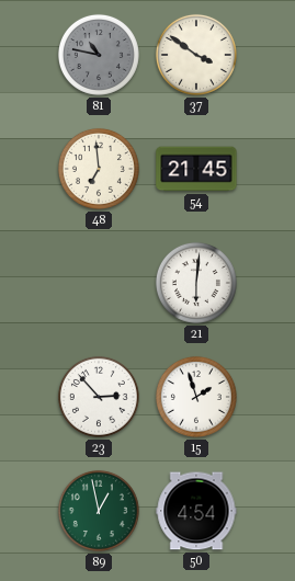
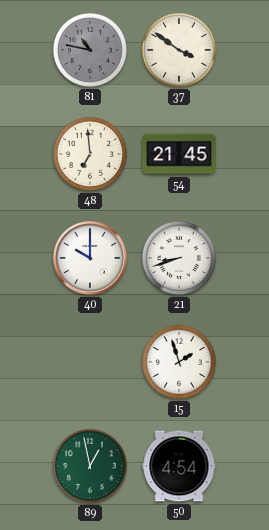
40: none -> 10:00
21: 6:01 -> 8:42
23: 2:53 -> none
